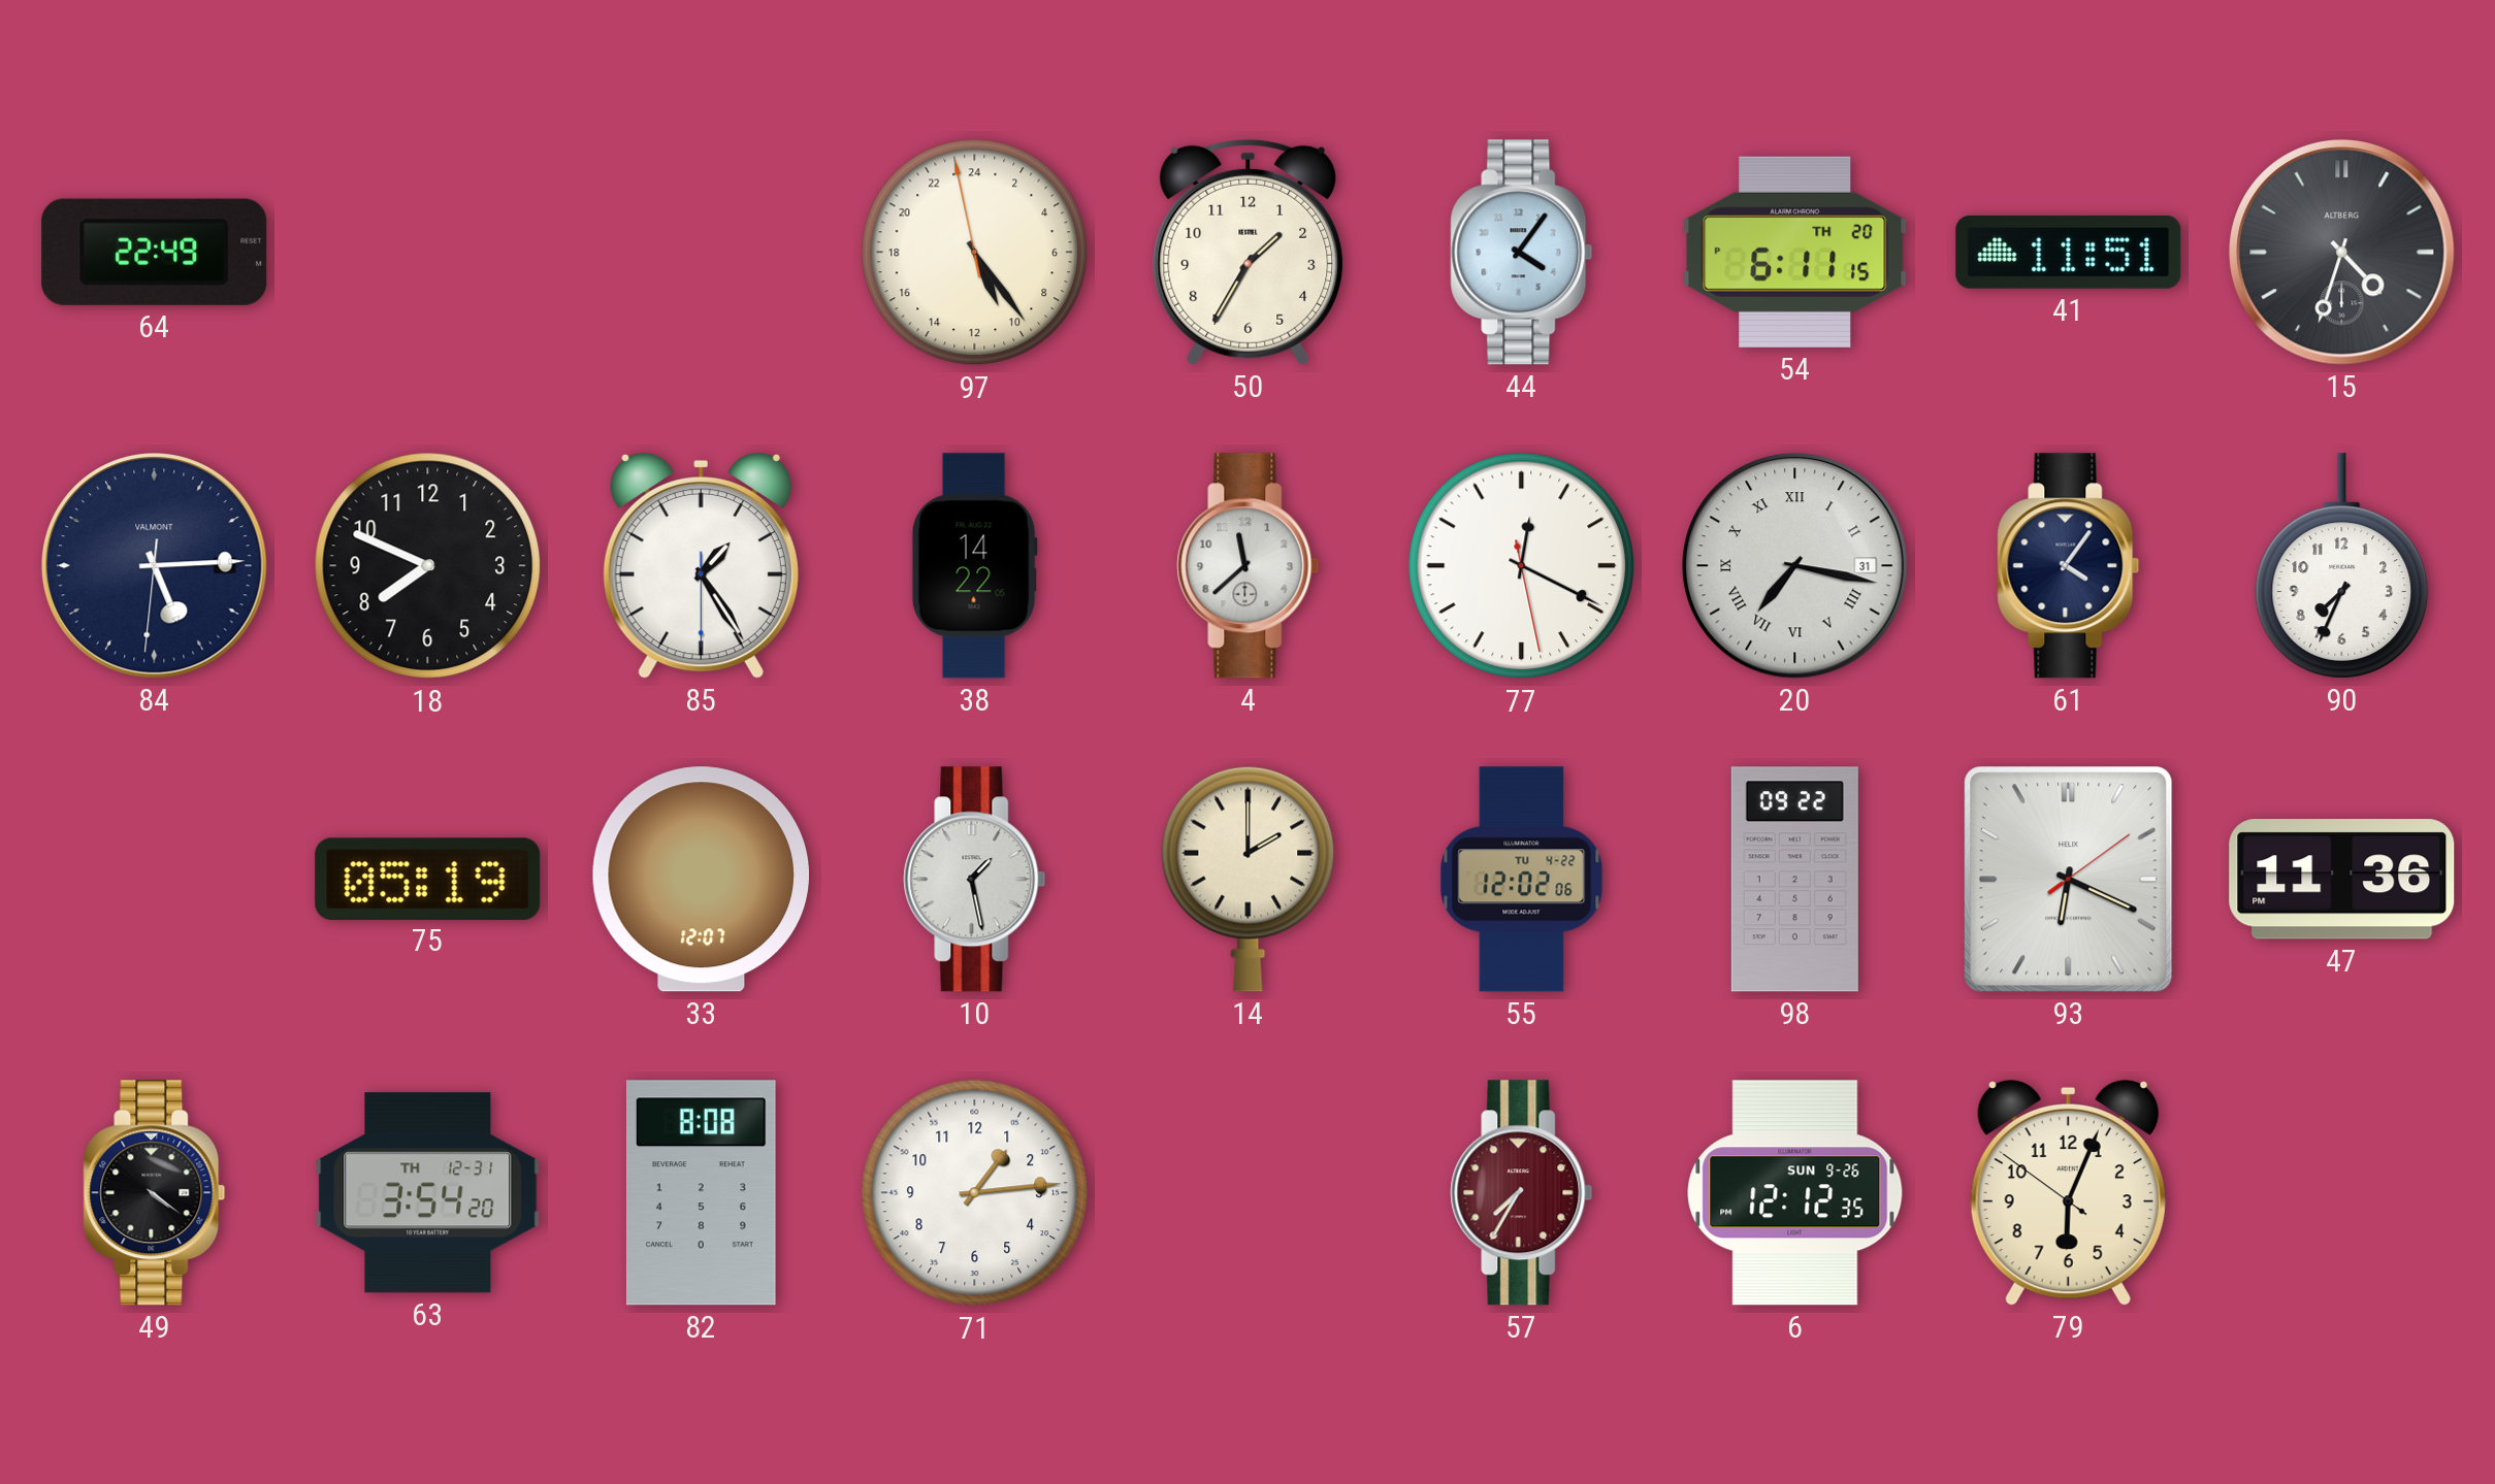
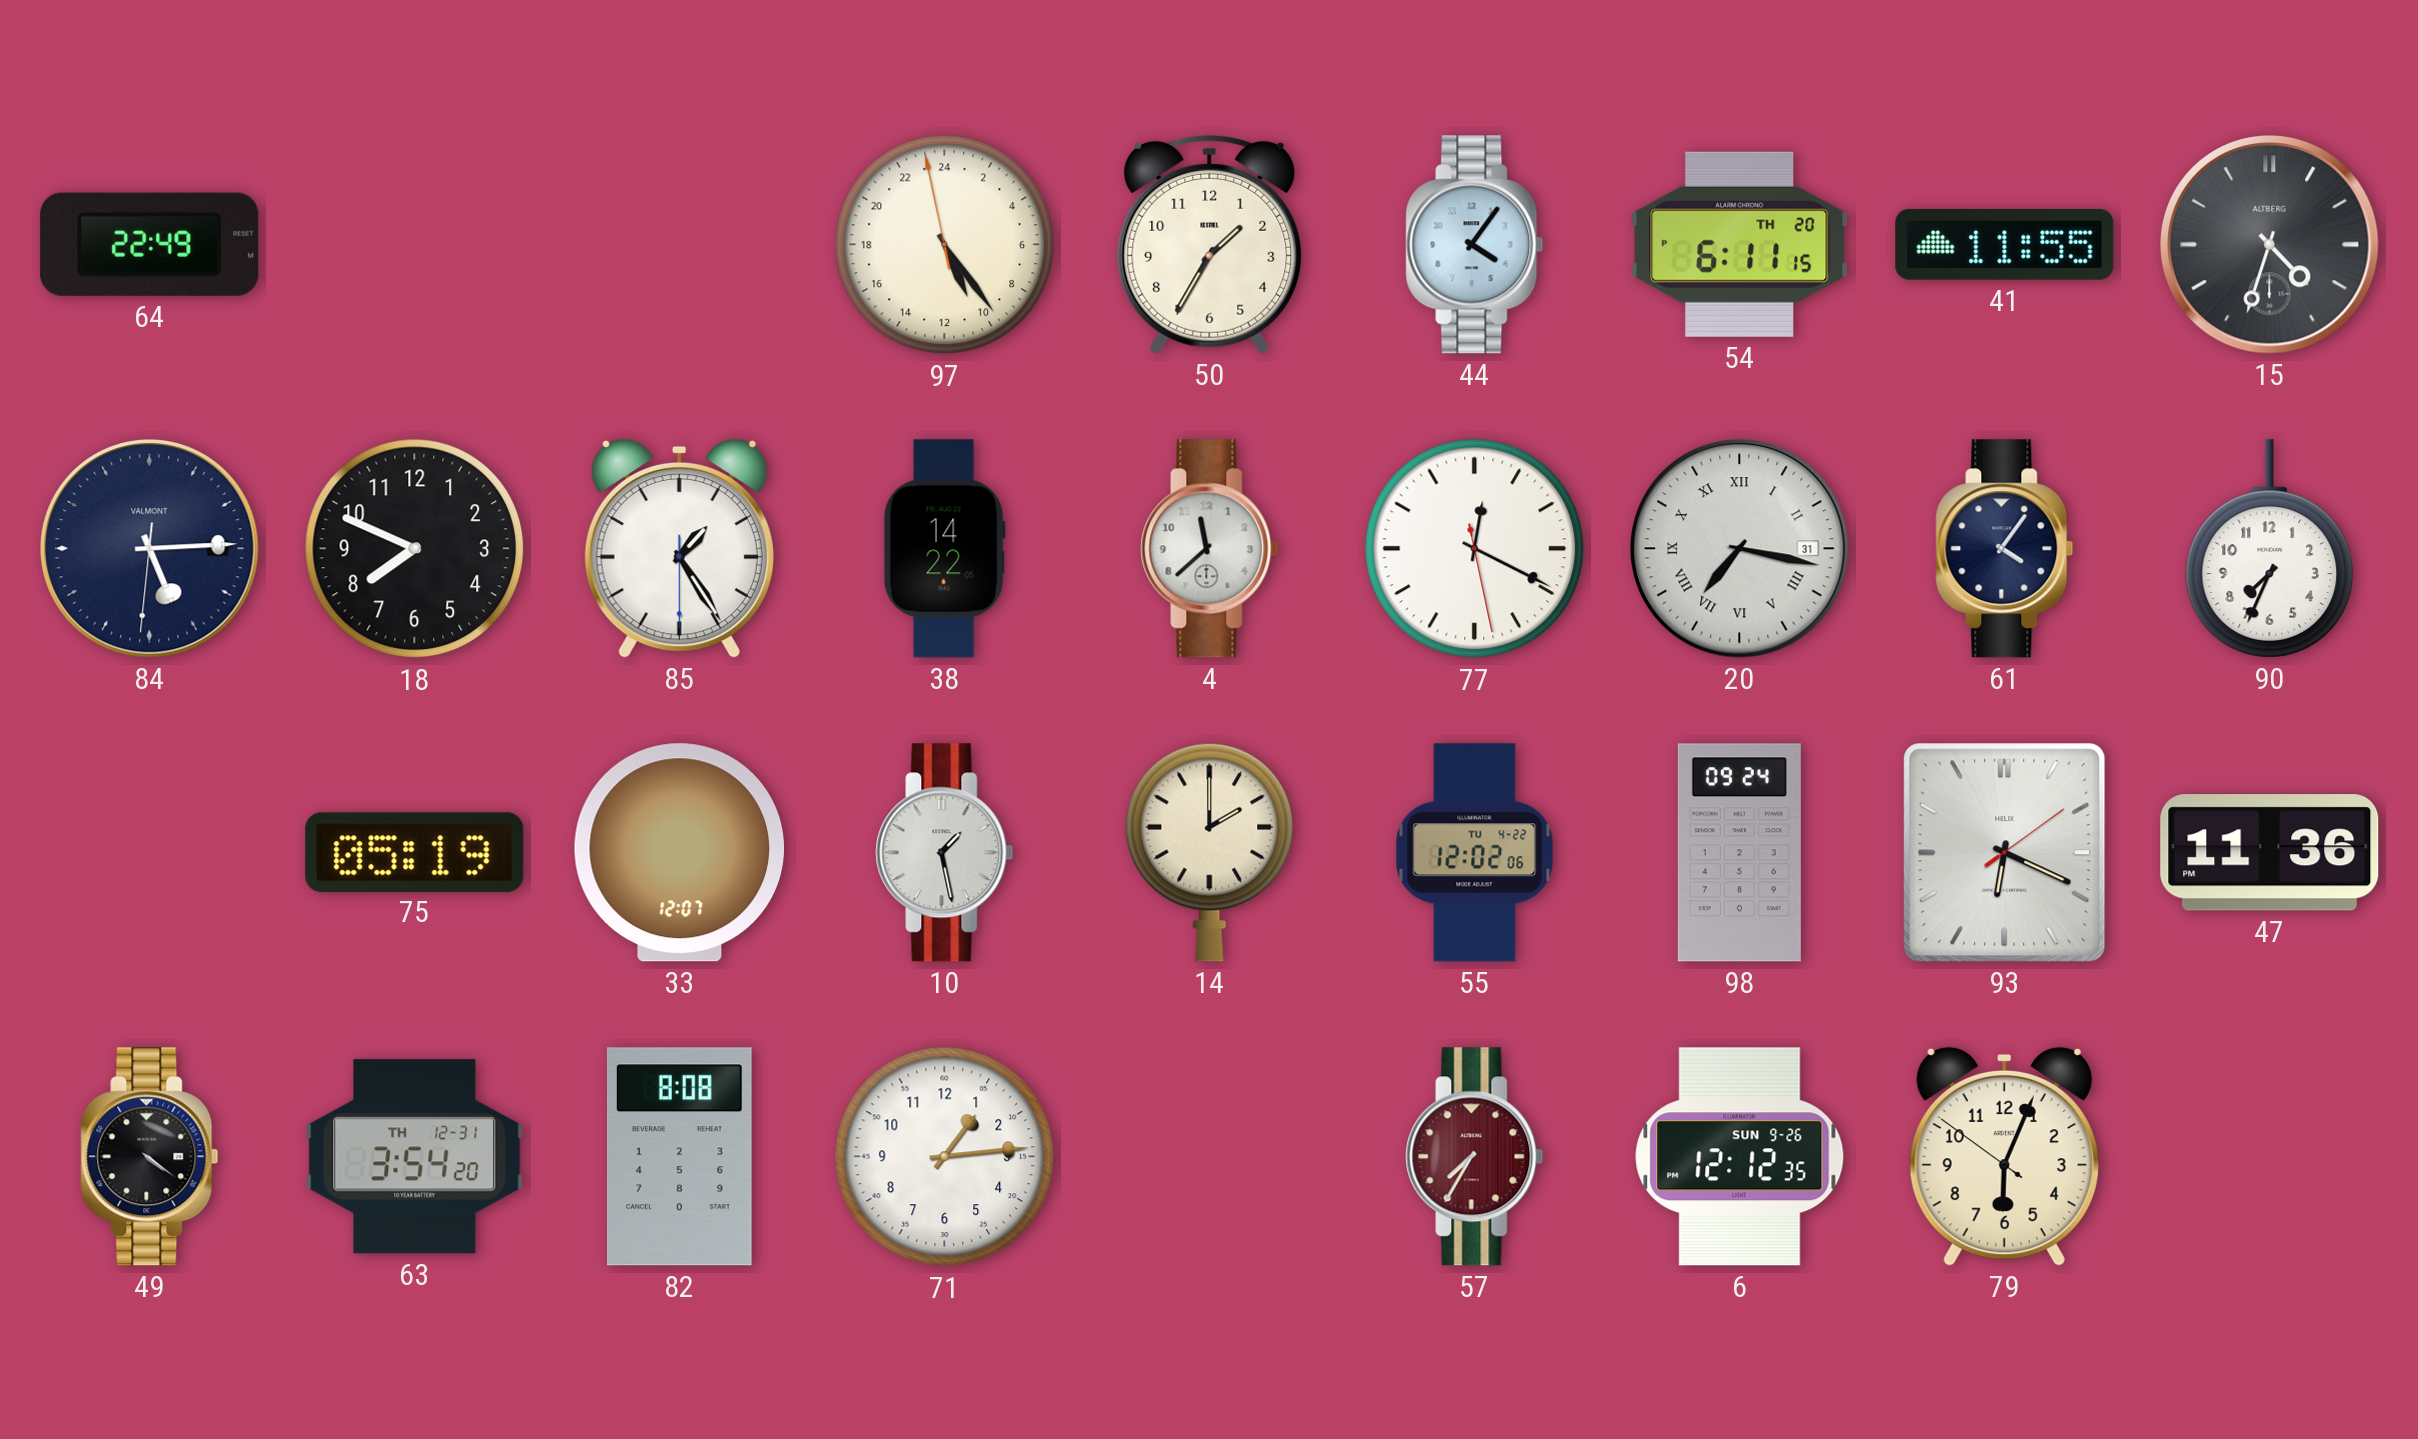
41: 11:51 -> 11:55
98: 09:22 -> 09:24
